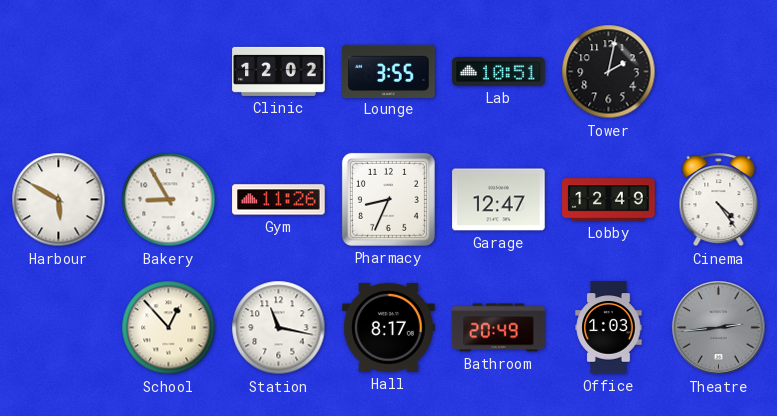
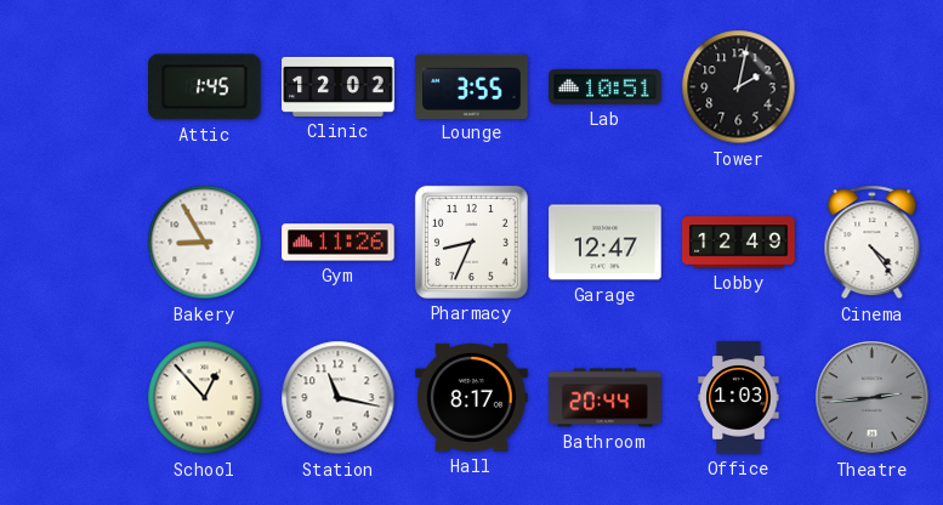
Attic: none -> 1:45
Harbour: 5:50 -> none
Bathroom: 20:49 -> 20:44
